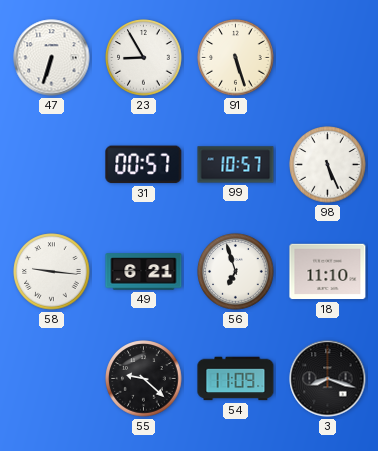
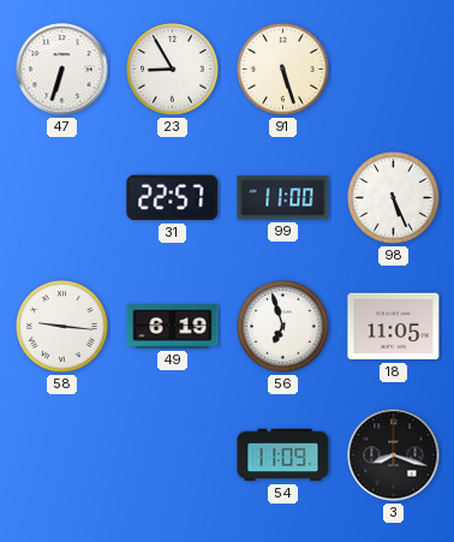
31: 00:57 -> 22:57
99: 10:57 -> 11:00
49: 6:21 -> 6:19
18: 11:10 -> 11:05
55: 9:22 -> none
